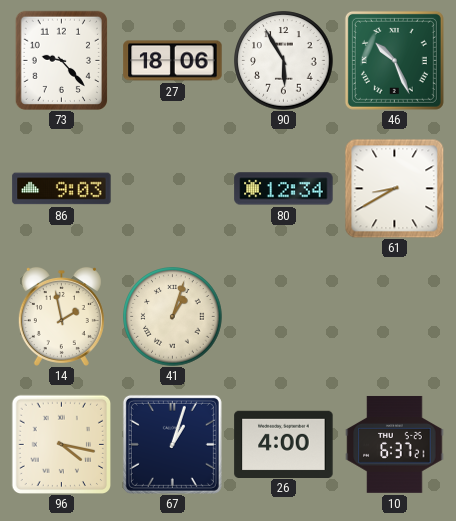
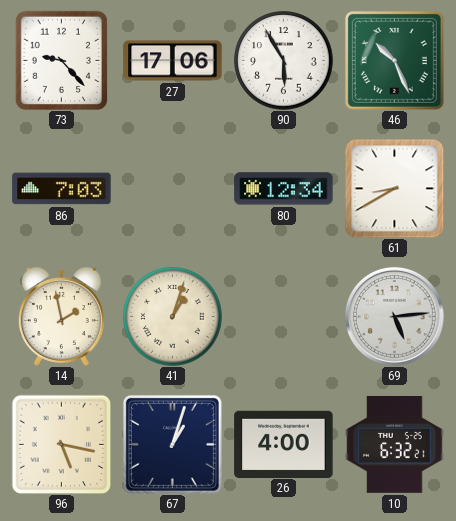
27: 18:06 -> 17:06
86: 9:03 -> 7:03
69: none -> 5:14
96: 4:17 -> 5:17
10: 6:37 -> 6:32
